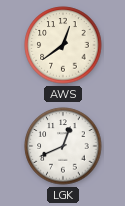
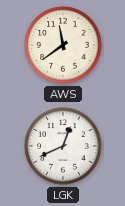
AWS: 12:39 -> 11:39
